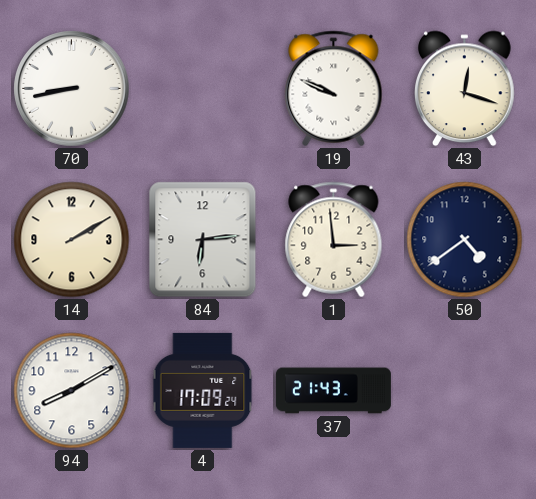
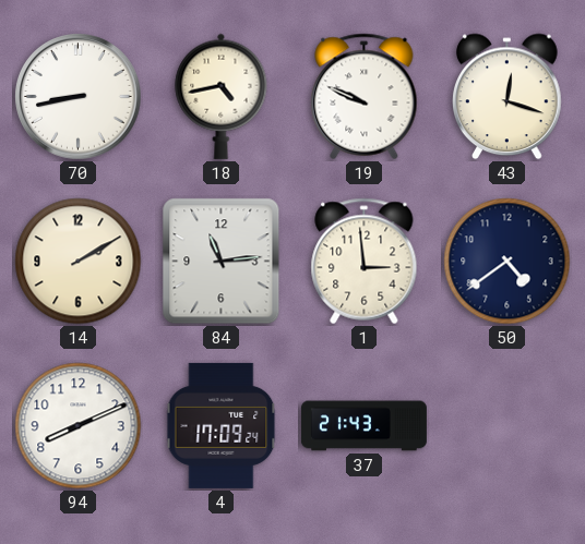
18: none -> 4:43
84: 6:14 -> 11:14
94: 8:10 -> 8:11
